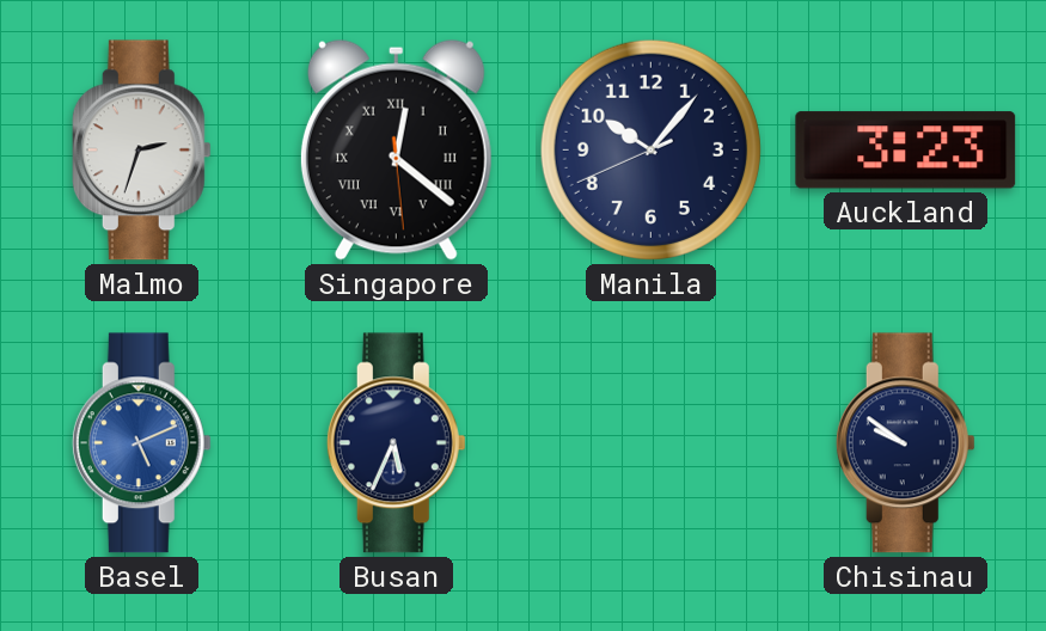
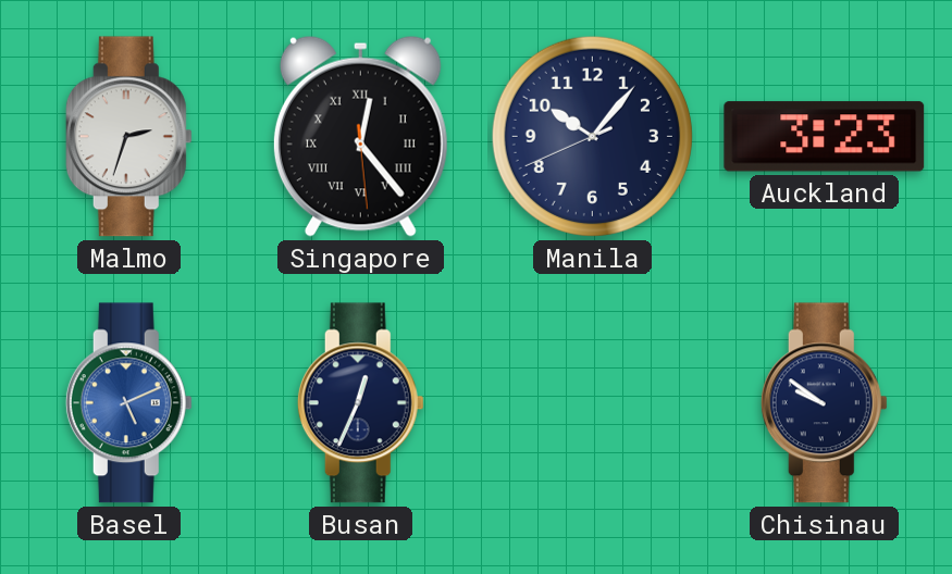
Singapore: 12:21 -> 12:23
Busan: 5:34 -> 12:34
